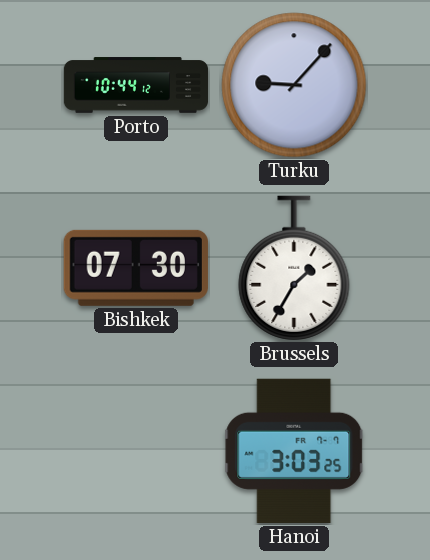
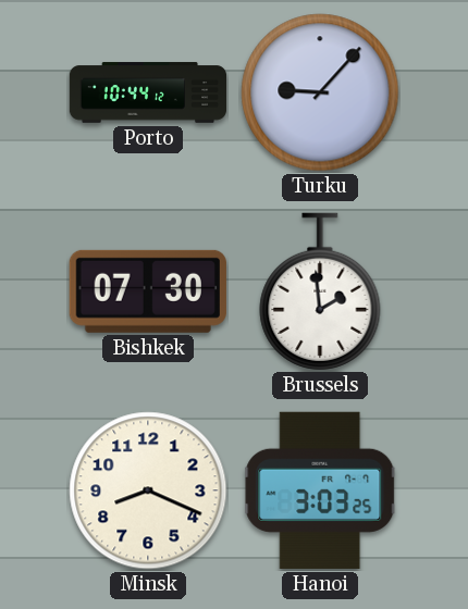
Brussels: 1:35 -> 1:59
Minsk: none -> 8:19
